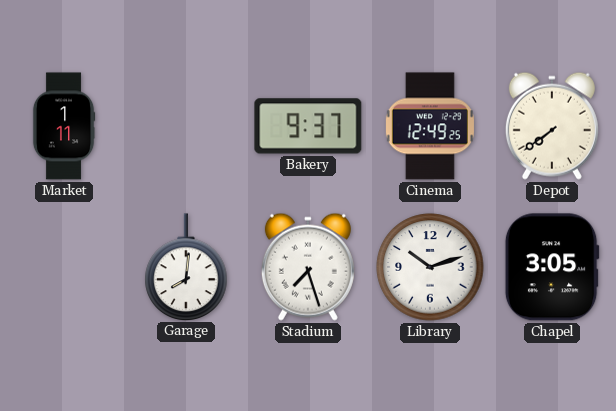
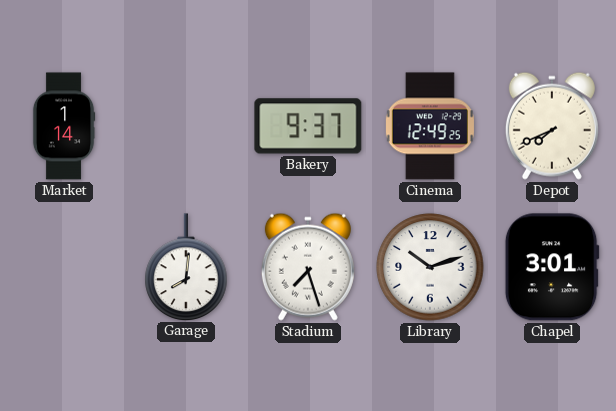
Market: 1:11 -> 1:14
Depot: 7:39 -> 7:41
Chapel: 3:05 -> 3:01
